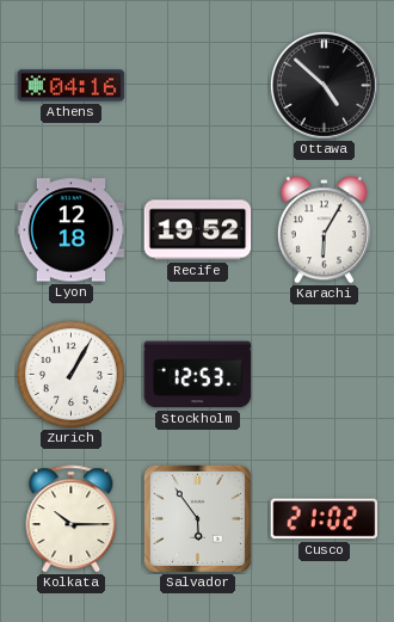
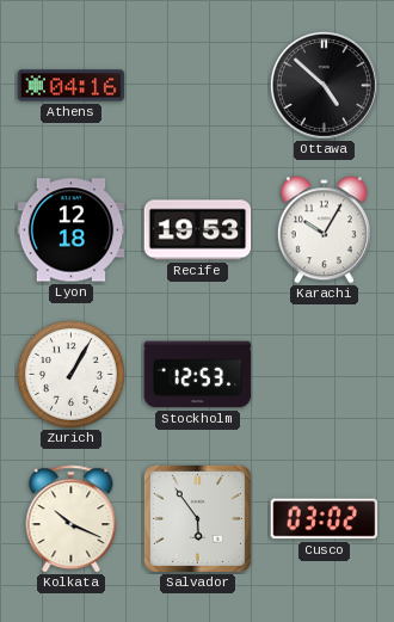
Recife: 19:52 -> 19:53
Karachi: 6:05 -> 10:05
Kolkata: 10:15 -> 10:19
Cusco: 21:02 -> 03:02
